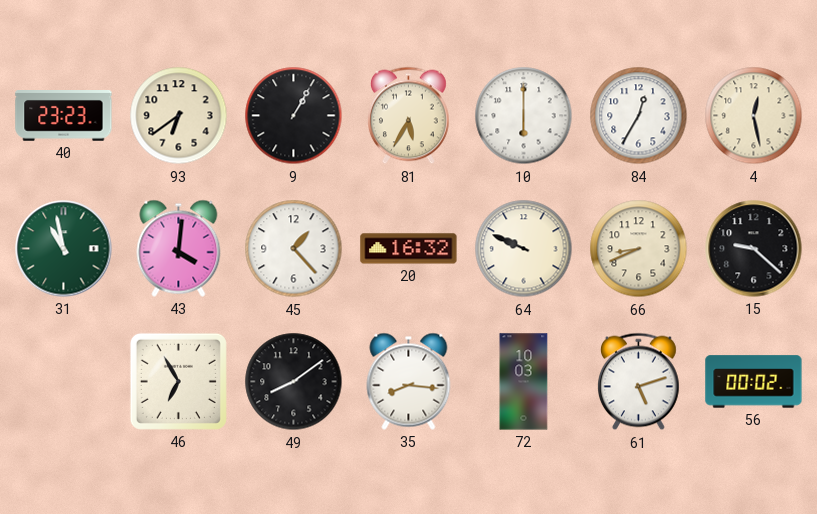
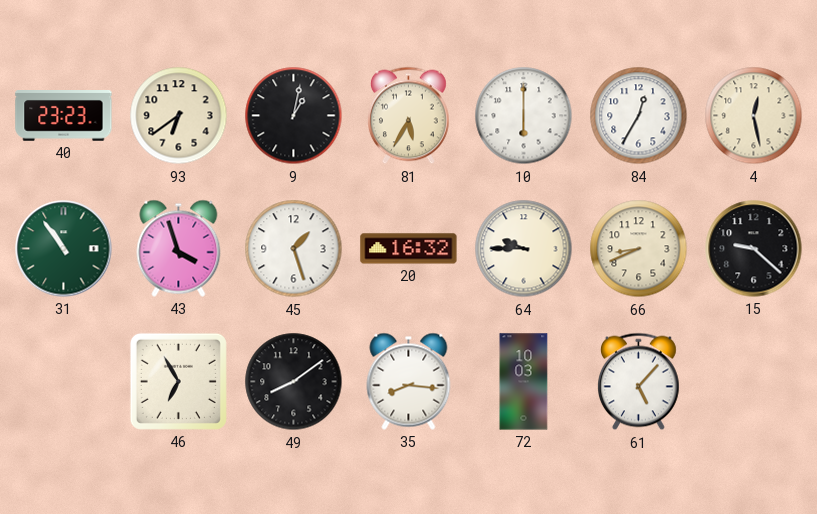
9: 1:05 -> 1:02
31: 10:58 -> 10:54
43: 4:01 -> 3:57
45: 1:23 -> 1:27
64: 9:49 -> 9:45
61: 5:12 -> 5:07
56: 00:02 -> none
